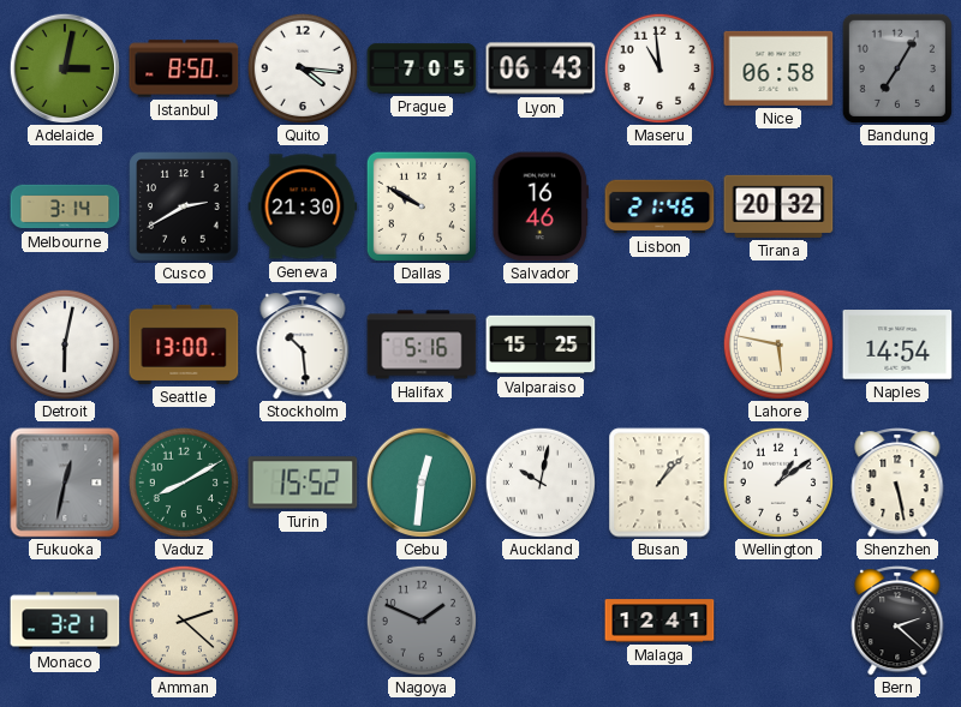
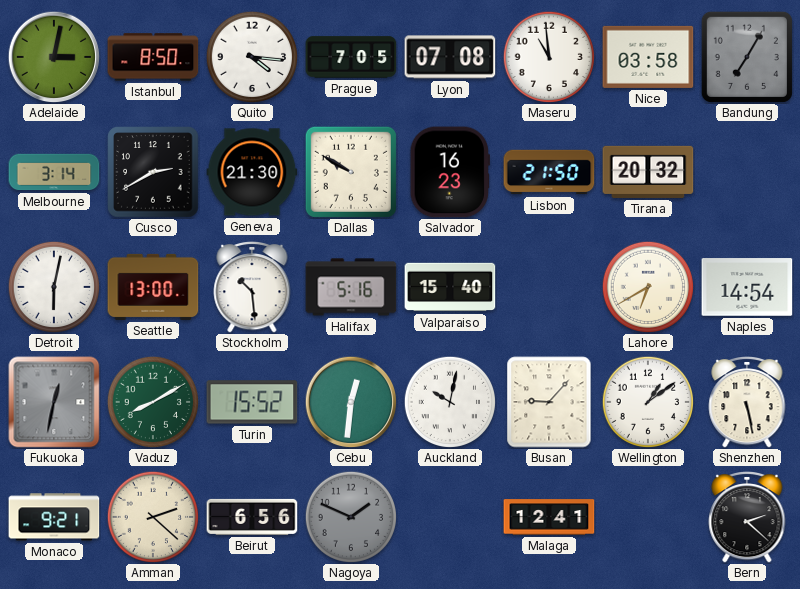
Lyon: 06:43 -> 07:08
Nice: 06:58 -> 03:58
Salvador: 16:46 -> 16:23
Lisbon: 21:46 -> 21:50
Valparaiso: 15:25 -> 15:40
Lahore: 5:47 -> 6:40
Busan: 1:07 -> 9:07
Monaco: 3:21 -> 9:21
Beirut: none -> 6:56
